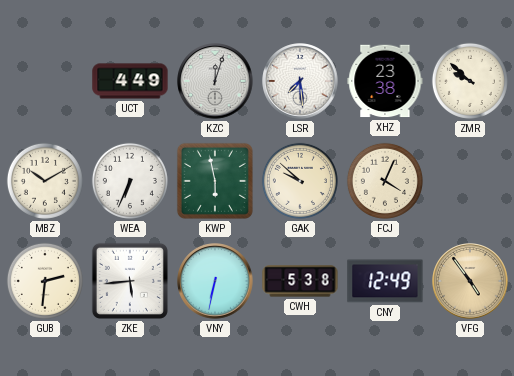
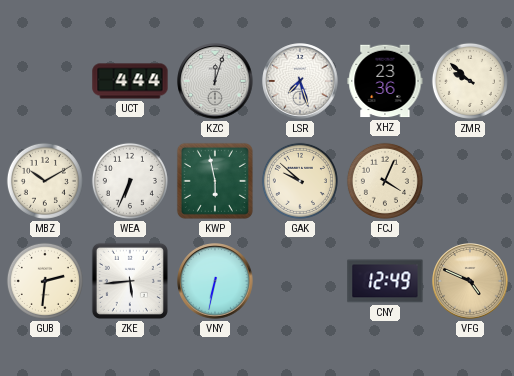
UCT: 4:49 -> 4:44
LSR: 7:29 -> 7:27
XHZ: 23:38 -> 23:36
CWH: 5:38 -> none
VFG: 4:54 -> 4:49
